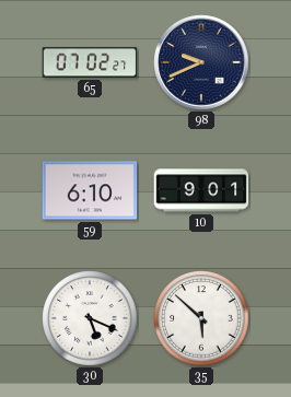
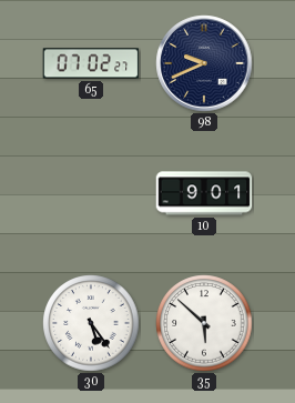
59: 6:10 -> none
30: 5:19 -> 5:24
